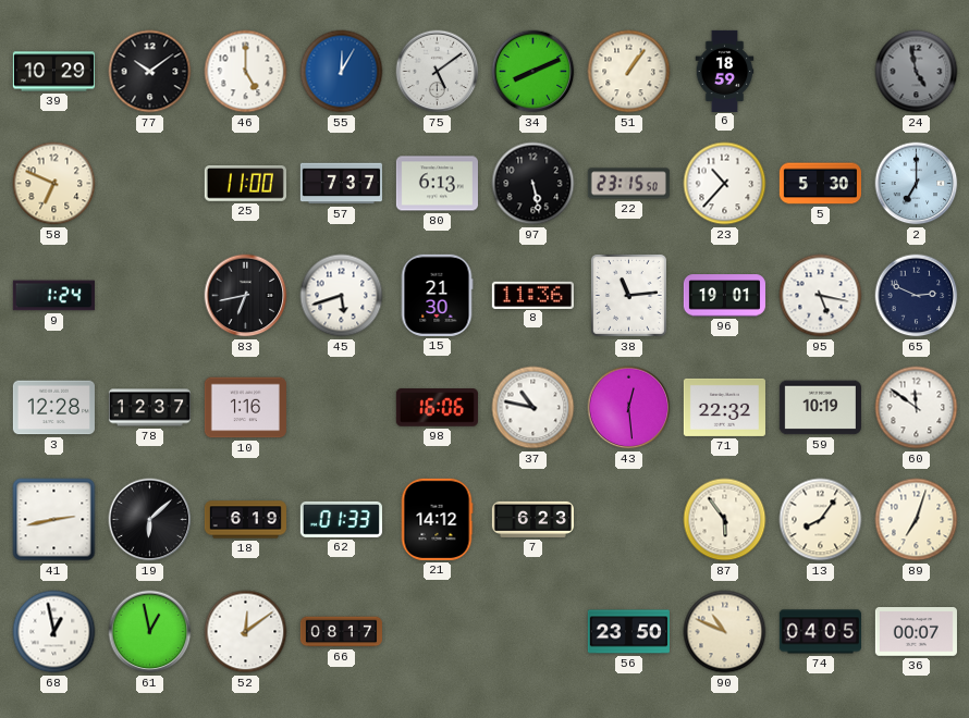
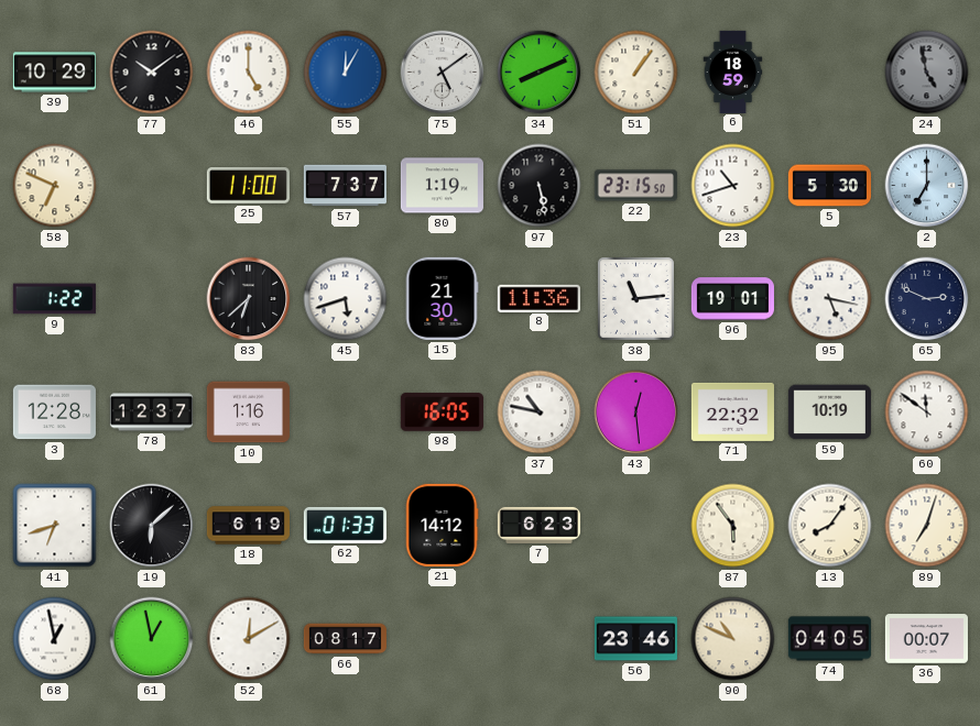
80: 6:13 -> 1:19
23: 10:37 -> 10:42
9: 1:24 -> 1:22
83: 6:43 -> 6:38
98: 16:06 -> 16:05
41: 2:43 -> 6:42
52: 12:09 -> 12:10
56: 23:50 -> 23:46
